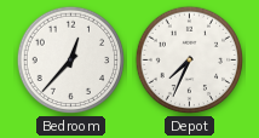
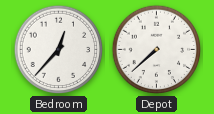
Depot: 7:34 -> 7:38
